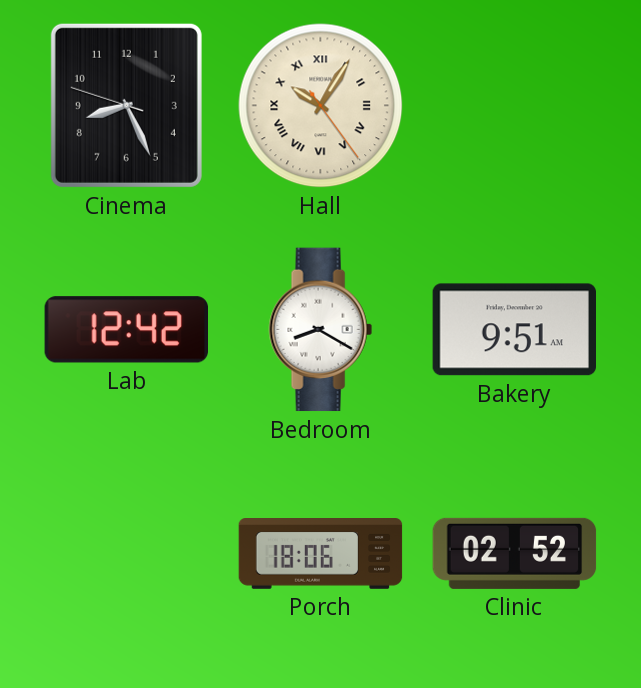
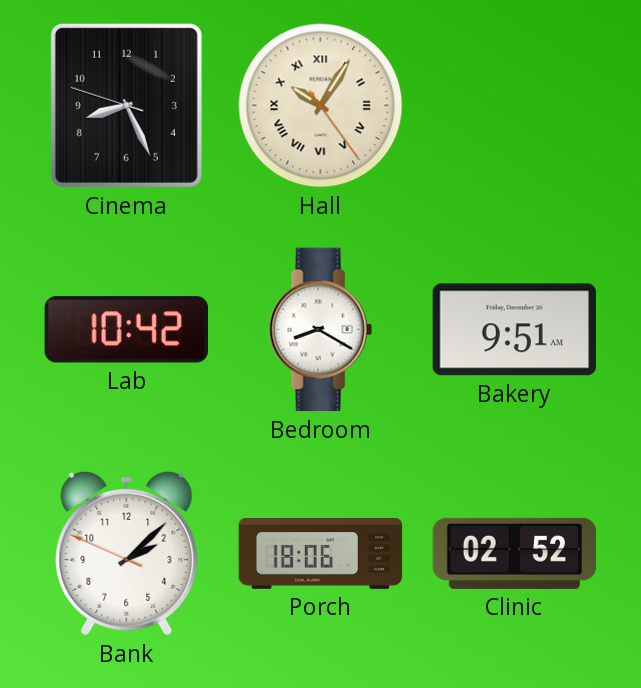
Lab: 12:42 -> 10:42
Bank: none -> 2:07
